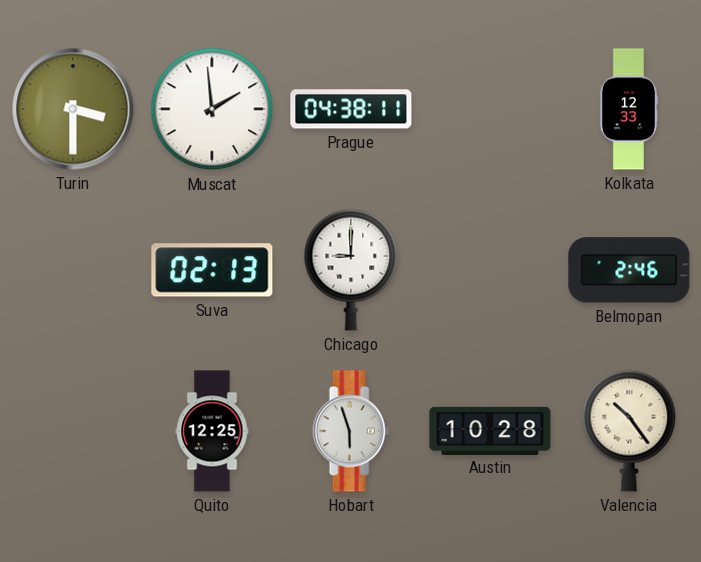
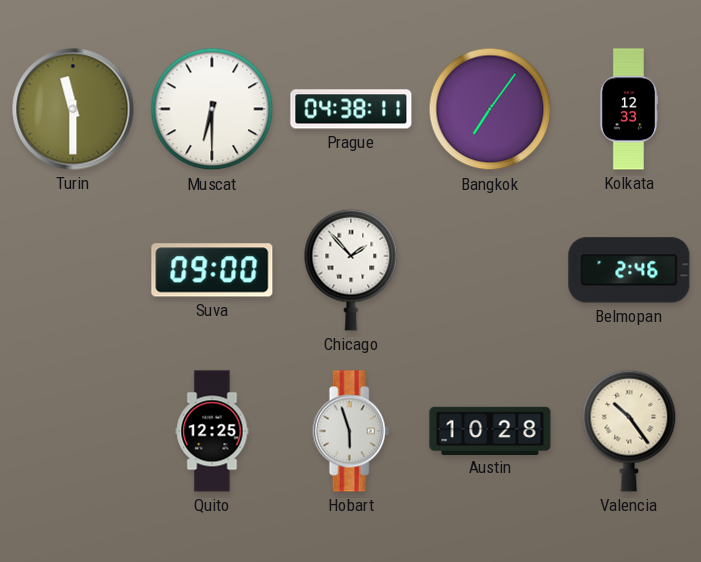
Turin: 3:30 -> 11:30
Muscat: 1:59 -> 6:30
Bangkok: none -> 7:06
Suva: 02:13 -> 09:00
Chicago: 9:00 -> 1:53
